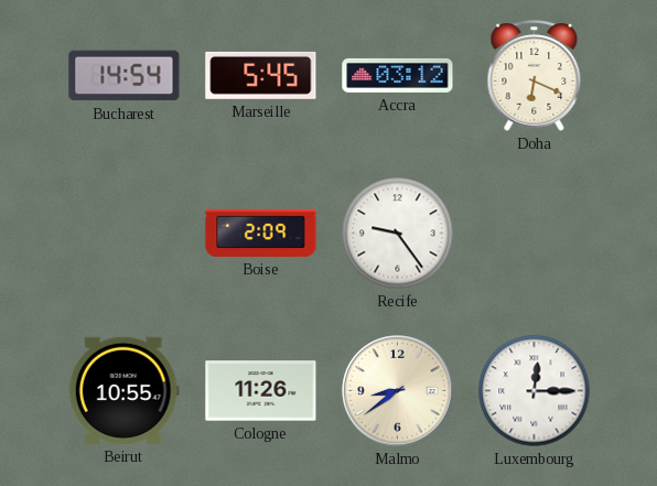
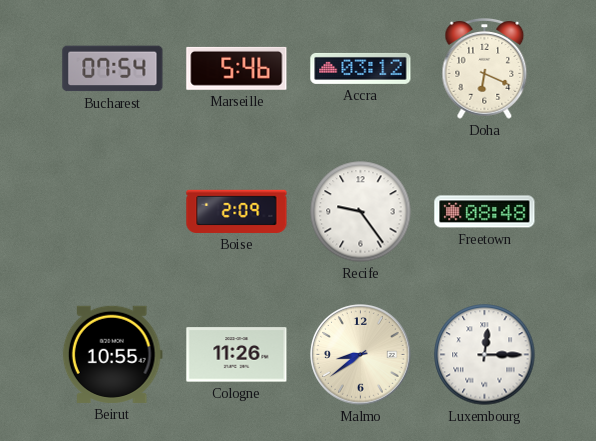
Bucharest: 14:54 -> 07:54
Marseille: 5:45 -> 5:46
Freetown: none -> 08:48
